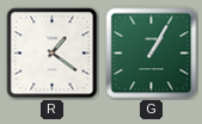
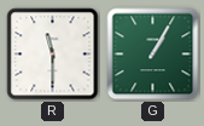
R: 1:21 -> 11:30
